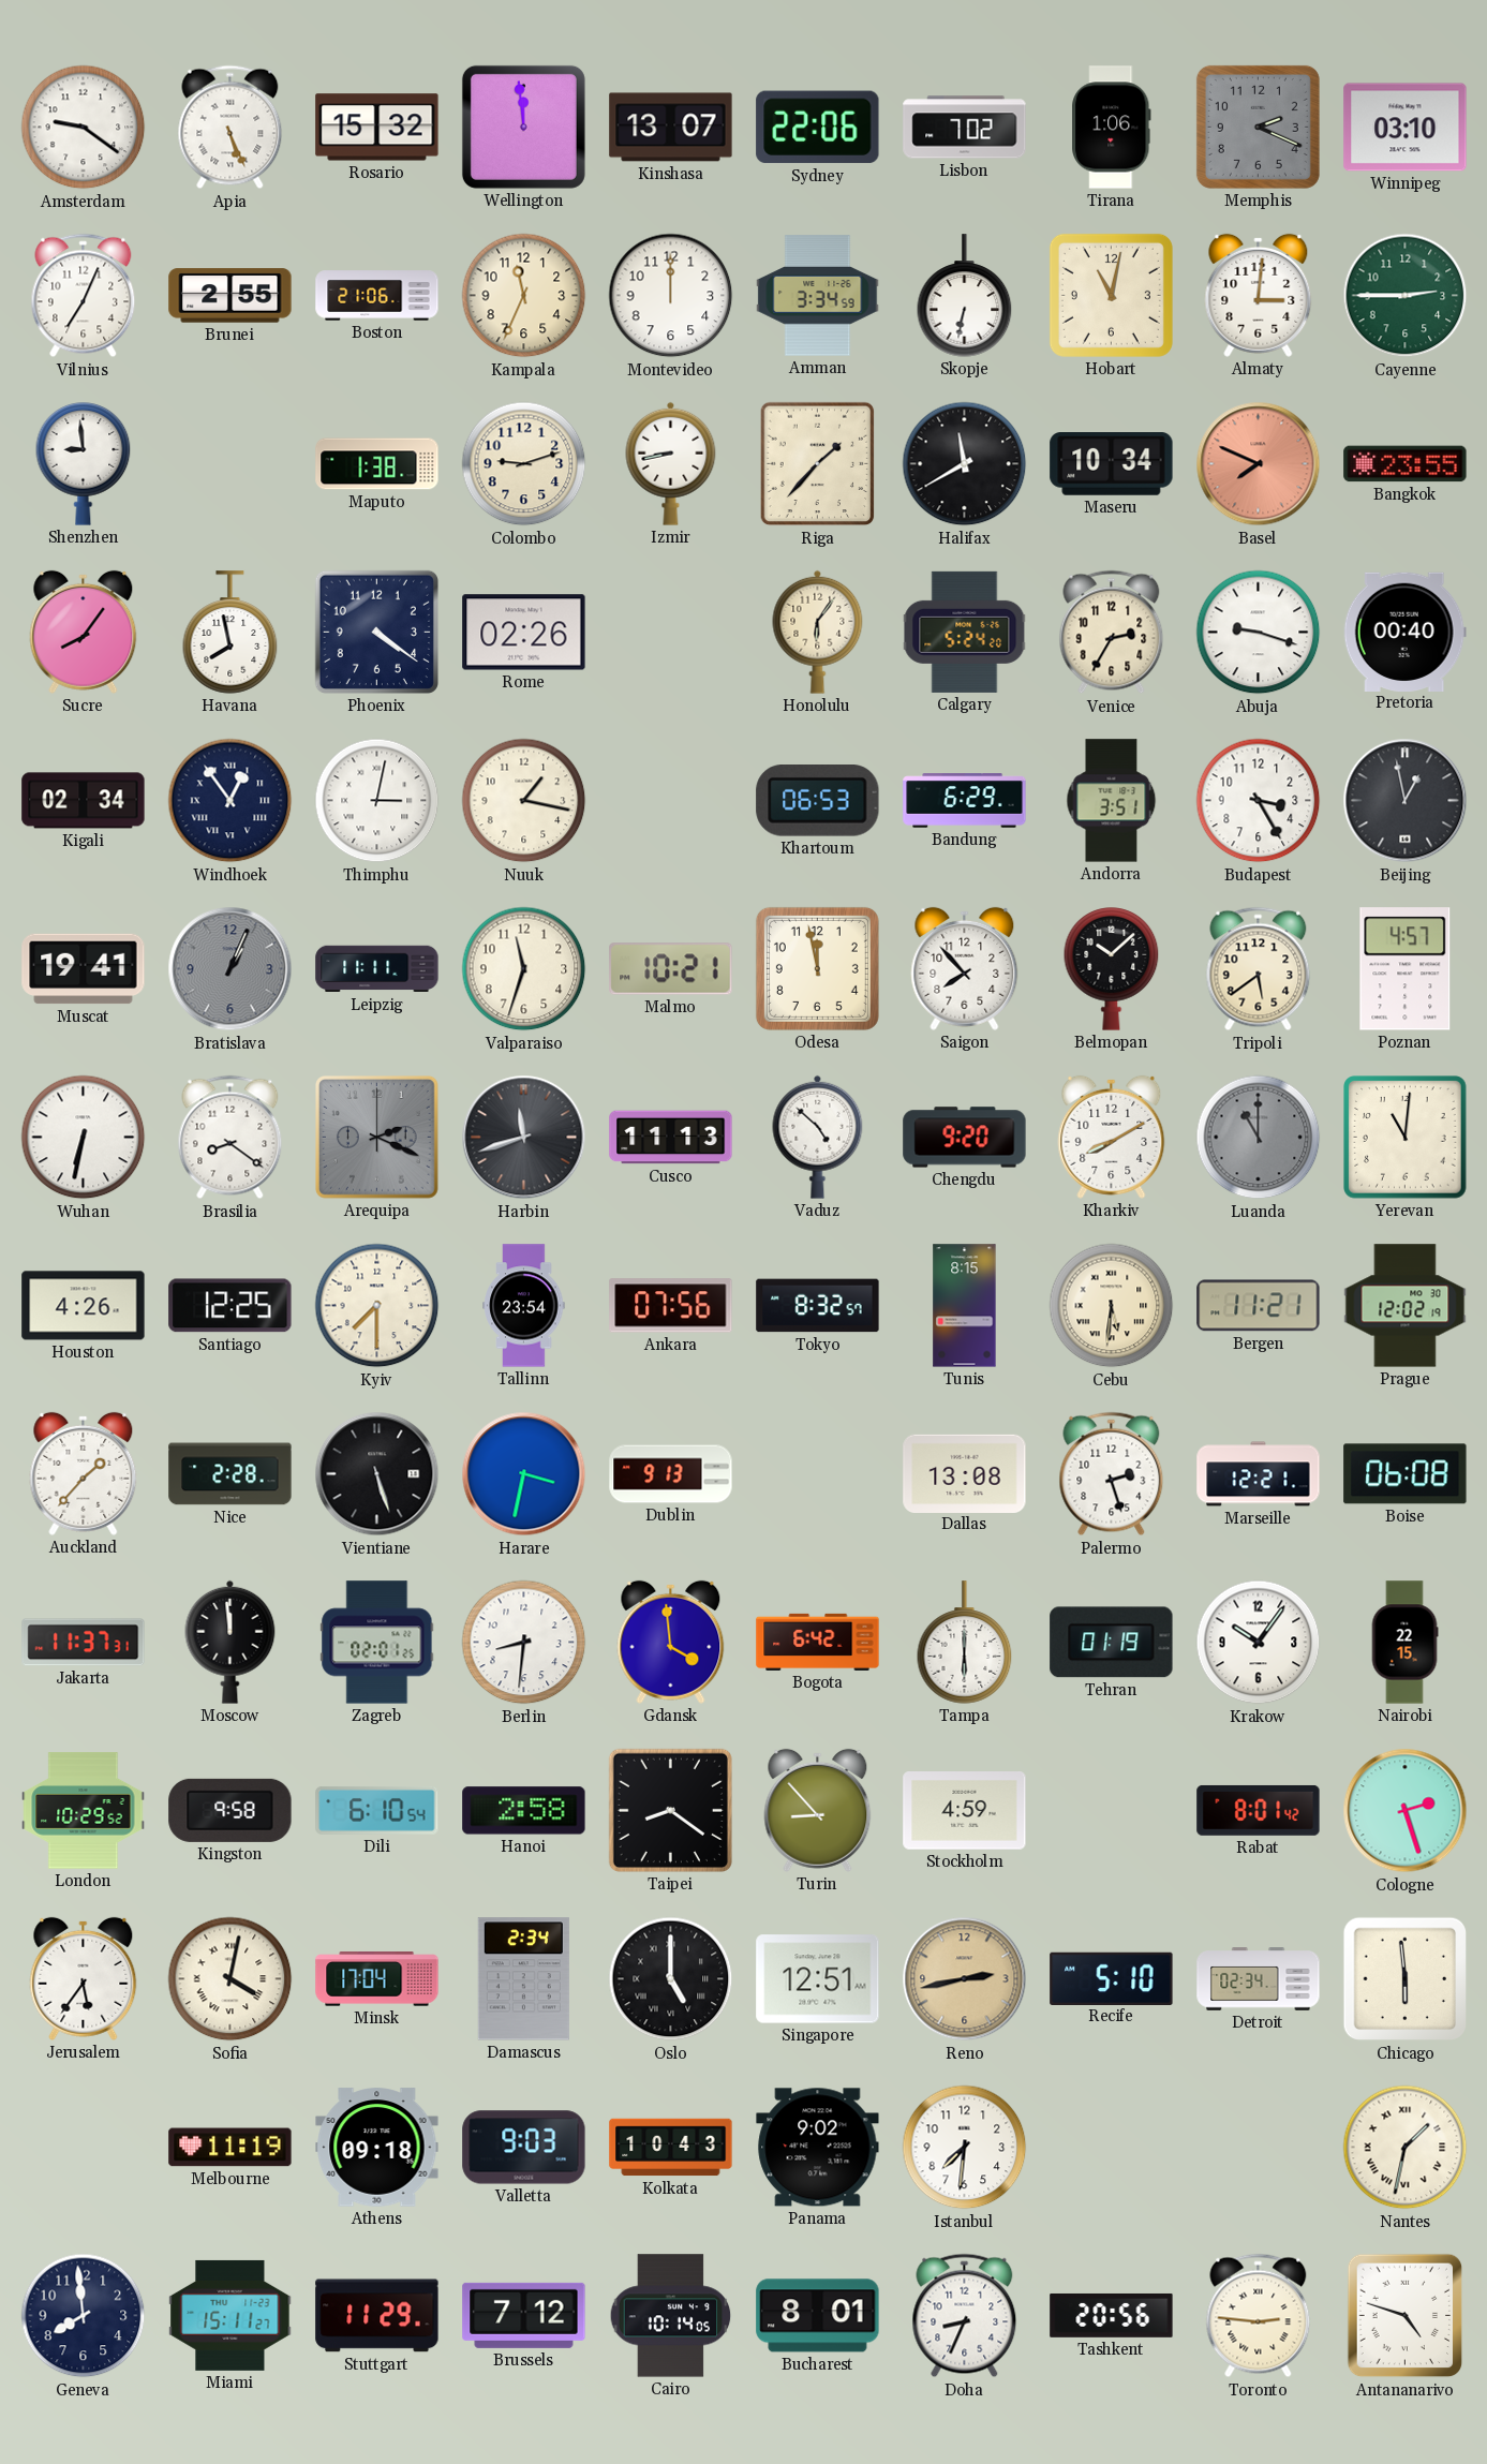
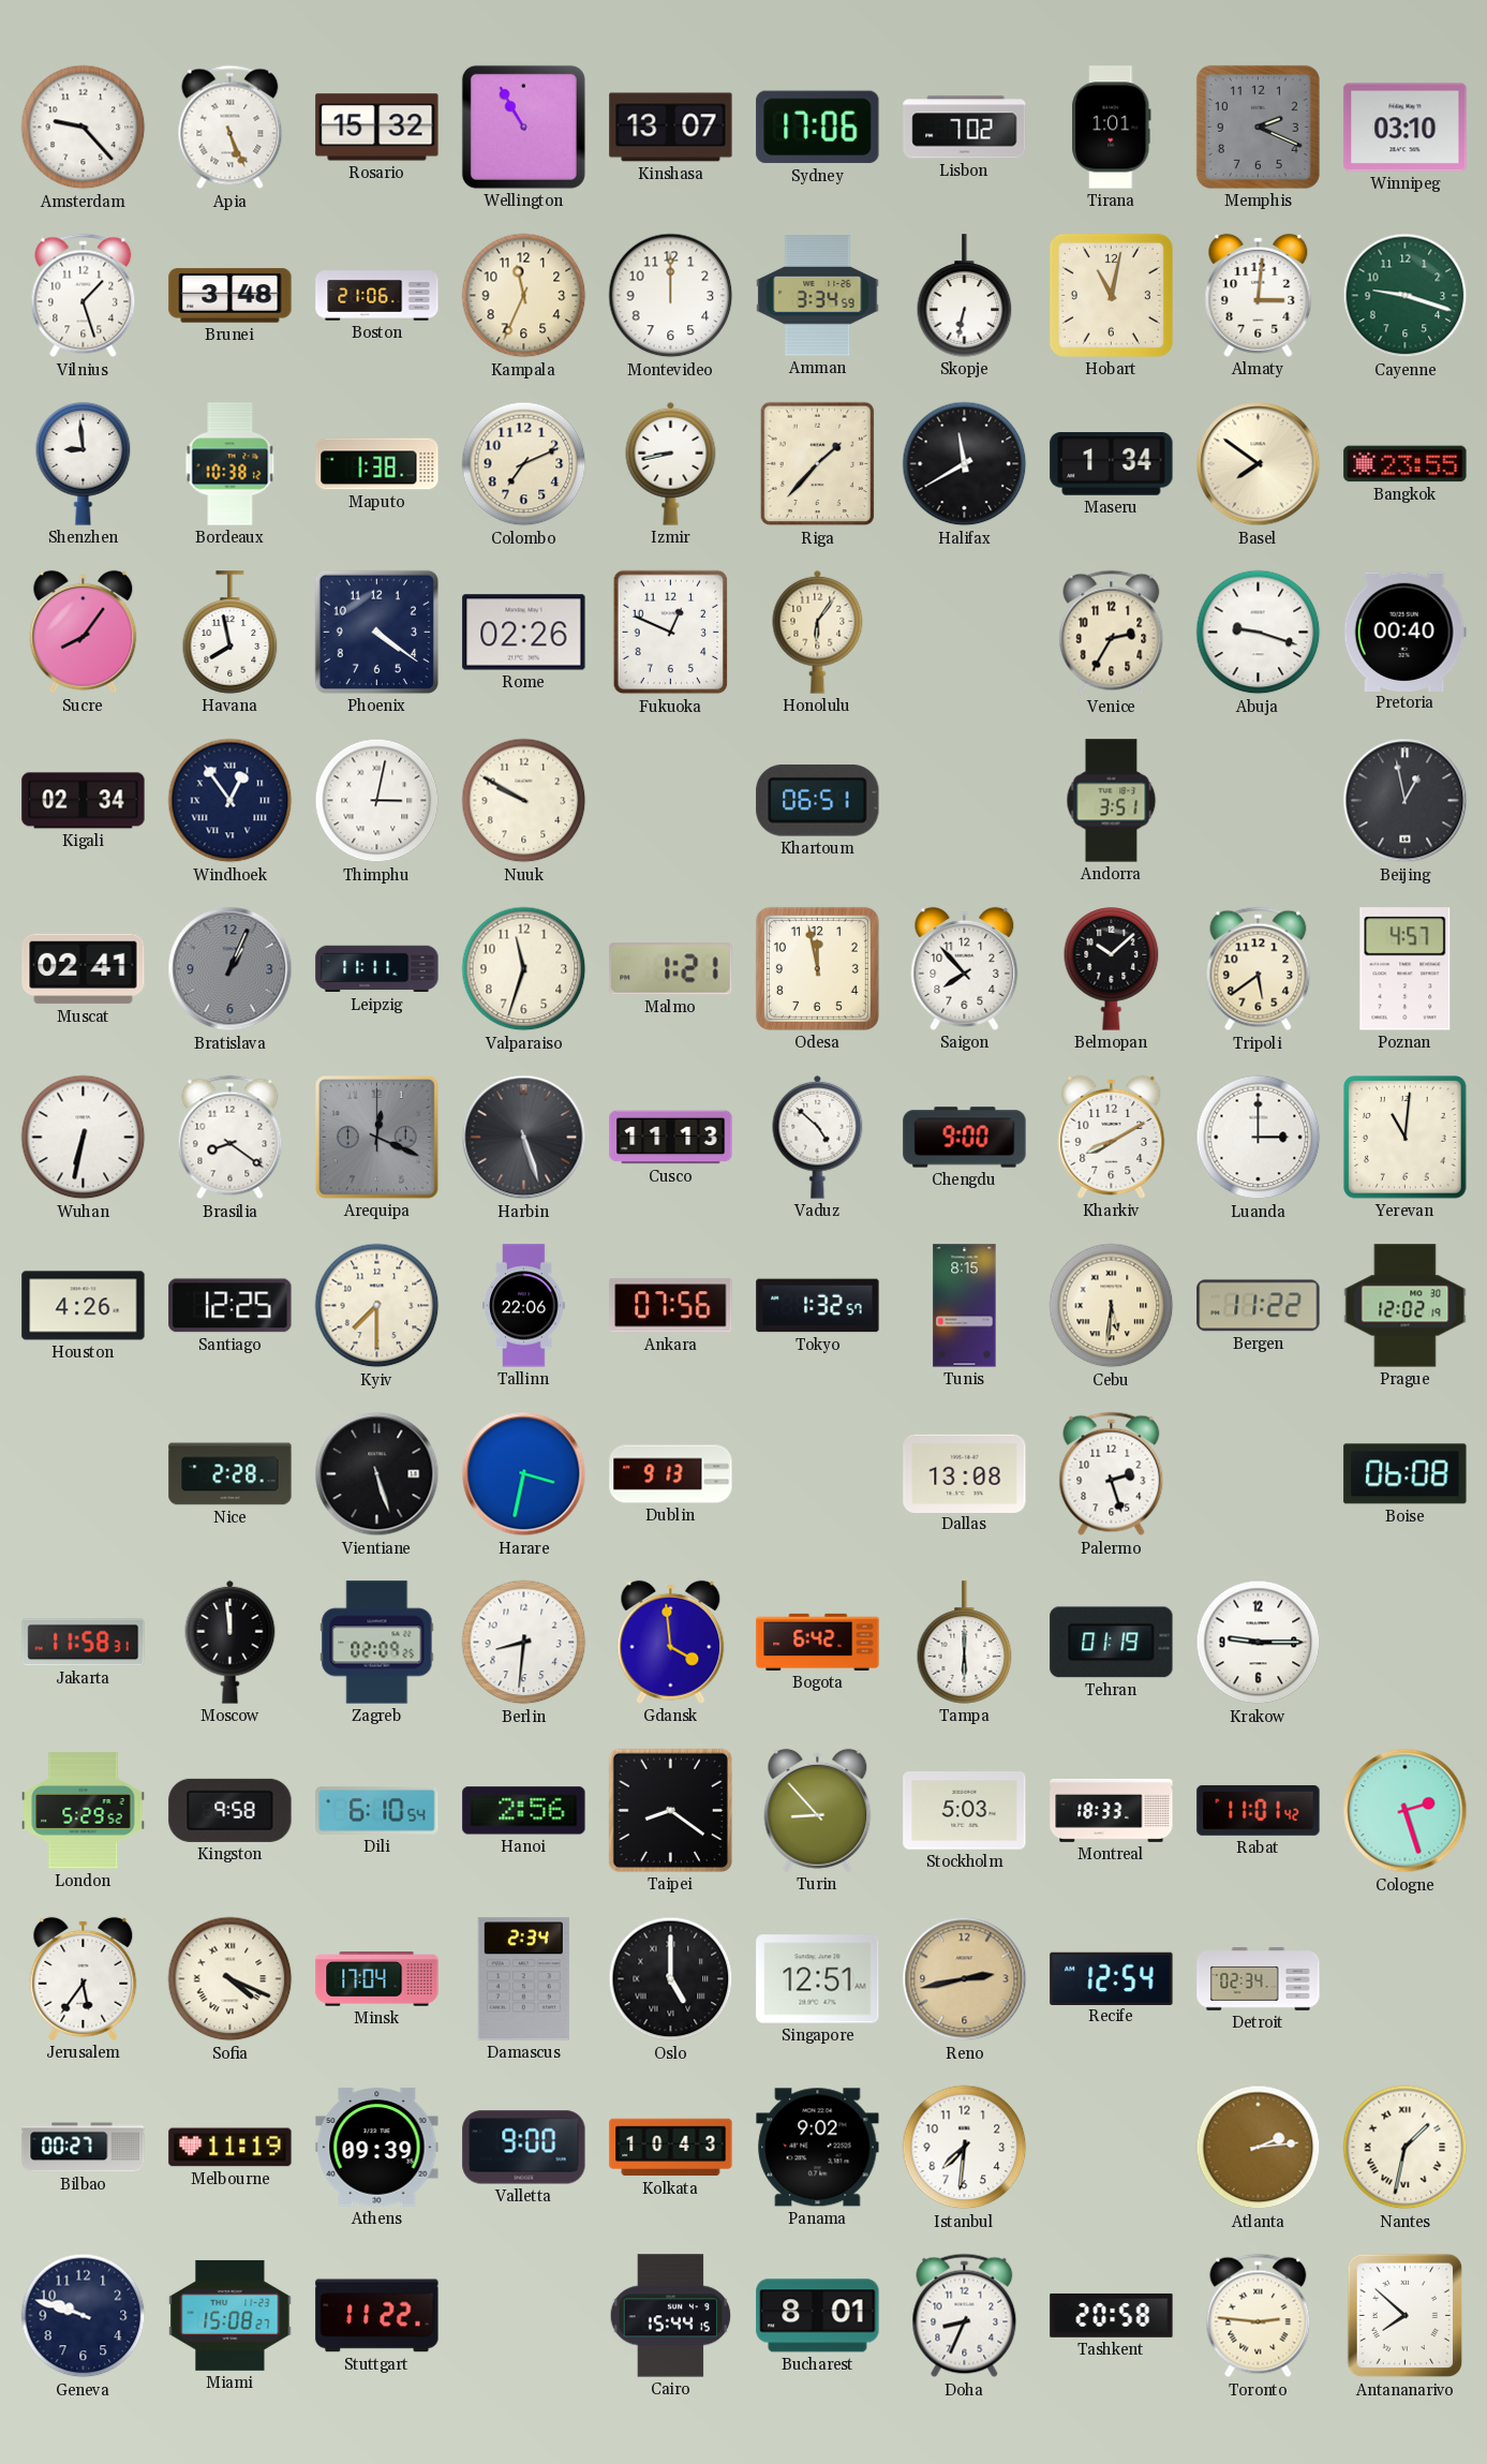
Amsterdam: 9:21 -> 9:23
Wellington: 11:59 -> 10:55
Sydney: 22:06 -> 17:06
Tirana: 1:06 -> 1:01
Vilnius: 7:04 -> 1:27
Brunei: 2:55 -> 3:48
Cayenne: 2:45 -> 9:18
Bordeaux: none -> 10:38
Colombo: 9:12 -> 7:11
Maseru: 10:34 -> 1:34
Basel: 7:49 -> 7:51
Basel dial: salmon -> cream
Fukuoka: none -> 12:49
Calgary: 5:24 -> none
Nuuk: 1:17 -> 9:50
Khartoum: 06:53 -> 06:51
Bandung: 6:29 -> none
Budapest: 3:25 -> none
Muscat: 19:41 -> 02:41
Malmo: 10:21 -> 1:21
Arequipa: 2:19 -> 12:19
Harbin: 11:42 -> 5:27
Chengdu: 9:20 -> 9:00
Luanda: 11:00 -> 3:00
Luanda dial: grey -> white
Tallinn: 23:54 -> 22:06
Tokyo: 8:32 -> 1:32
Bergen: 11:21 -> 11:22
Auckland: 1:37 -> none
Marseille: 12:21 -> none
Jakarta: 11:37 -> 11:58
Zagreb: 02:01 -> 02:09
Krakow: 10:06 -> 9:15
Nairobi: 22:15 -> none
London: 10:29 -> 5:29
Hanoi: 2:58 -> 2:56
Stockholm: 4:59 -> 5:03
Montreal: none -> 18:33
Rabat: 8:01 -> 11:01
Sofia: 4:02 -> 4:19
Recife: 5:10 -> 12:54
Chicago: 5:59 -> none
Bilbao: none -> 00:27
Athens: 09:18 -> 09:39
Valletta: 9:03 -> 9:00
Atlanta: none -> 2:14
Geneva: 7:59 -> 9:48
Miami: 15:11 -> 15:08
Stuttgart: 11:29 -> 11:22
Brussels: 7:12 -> none
Cairo: 10:14 -> 15:44
Tashkent: 20:56 -> 20:58
Antananarivo: 4:48 -> 7:52
